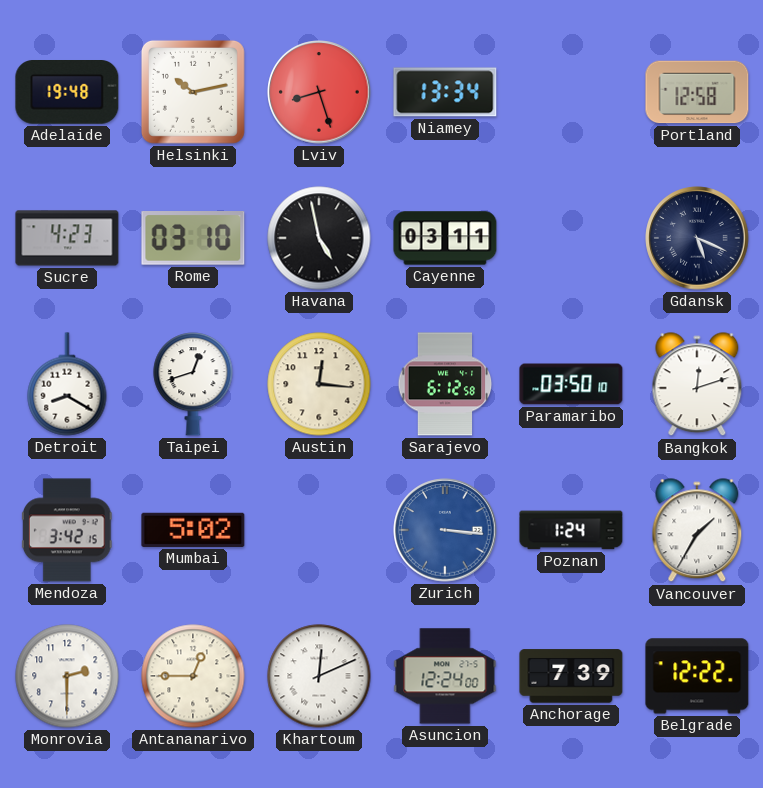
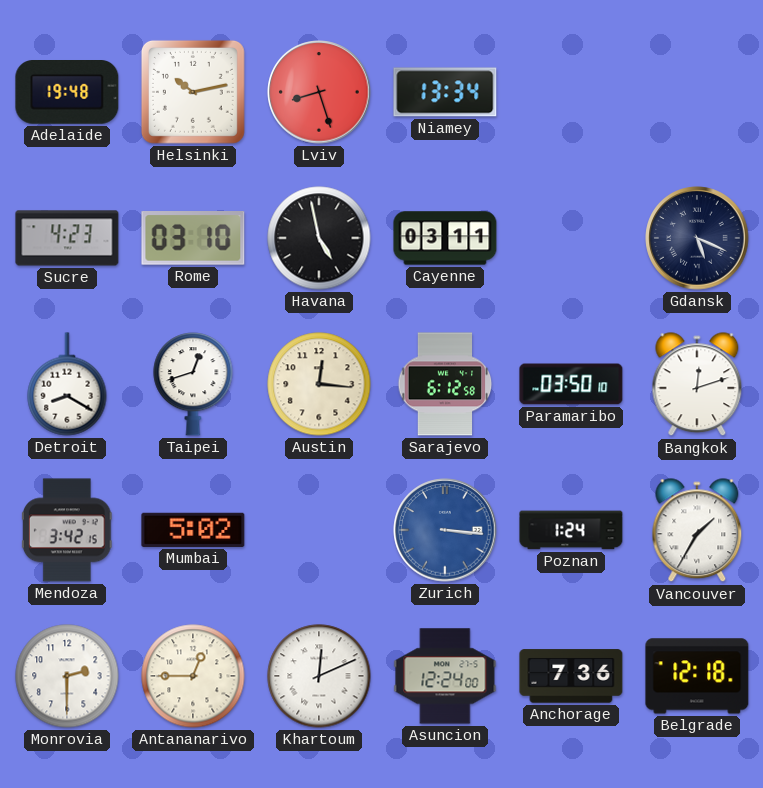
Portland: 12:58 -> none
Anchorage: 7:39 -> 7:36
Belgrade: 12:22 -> 12:18
